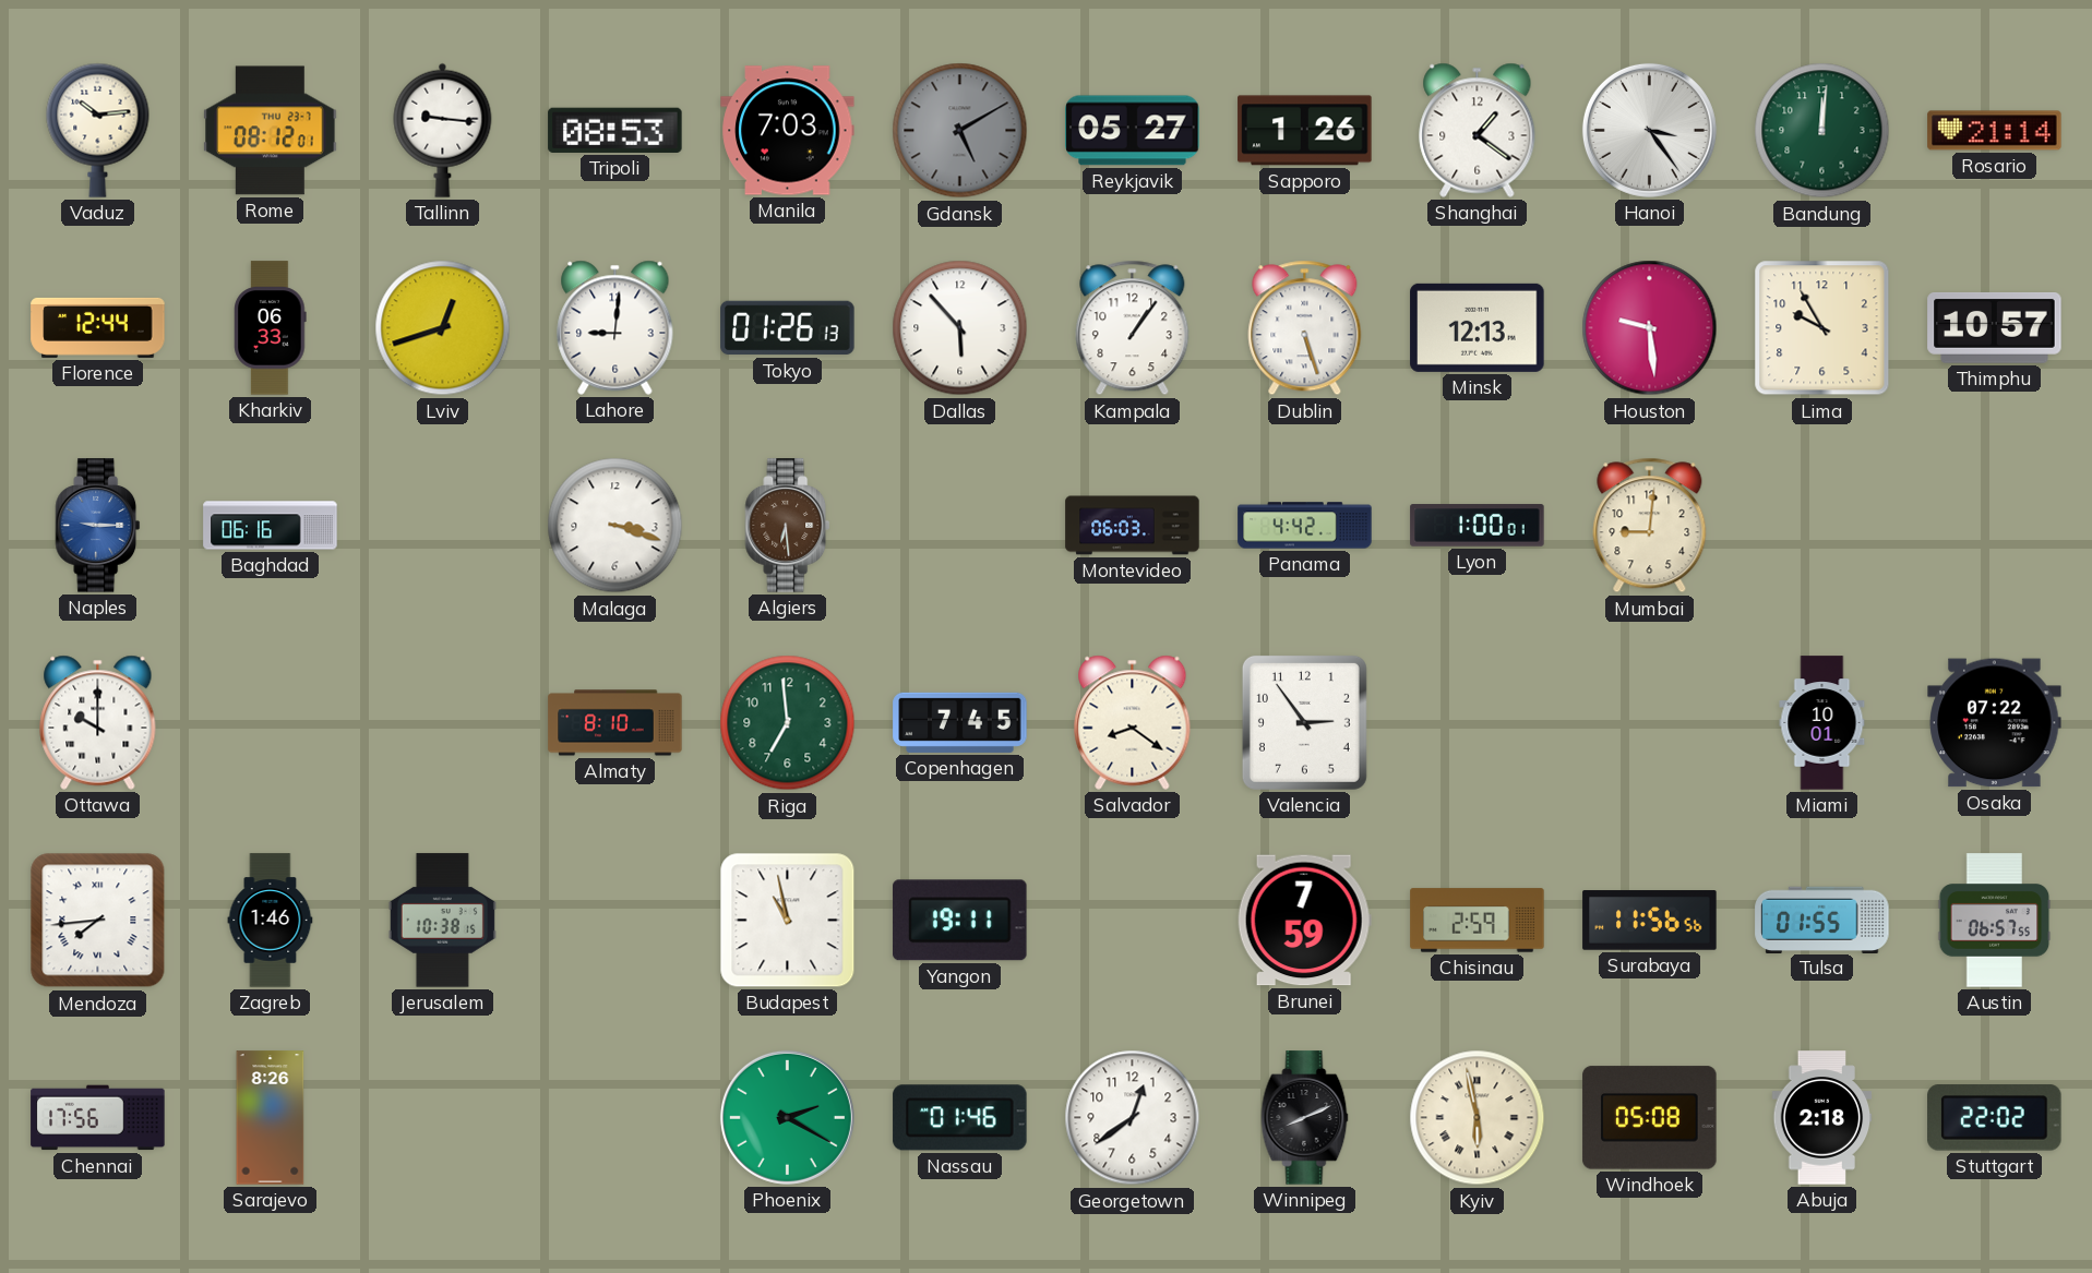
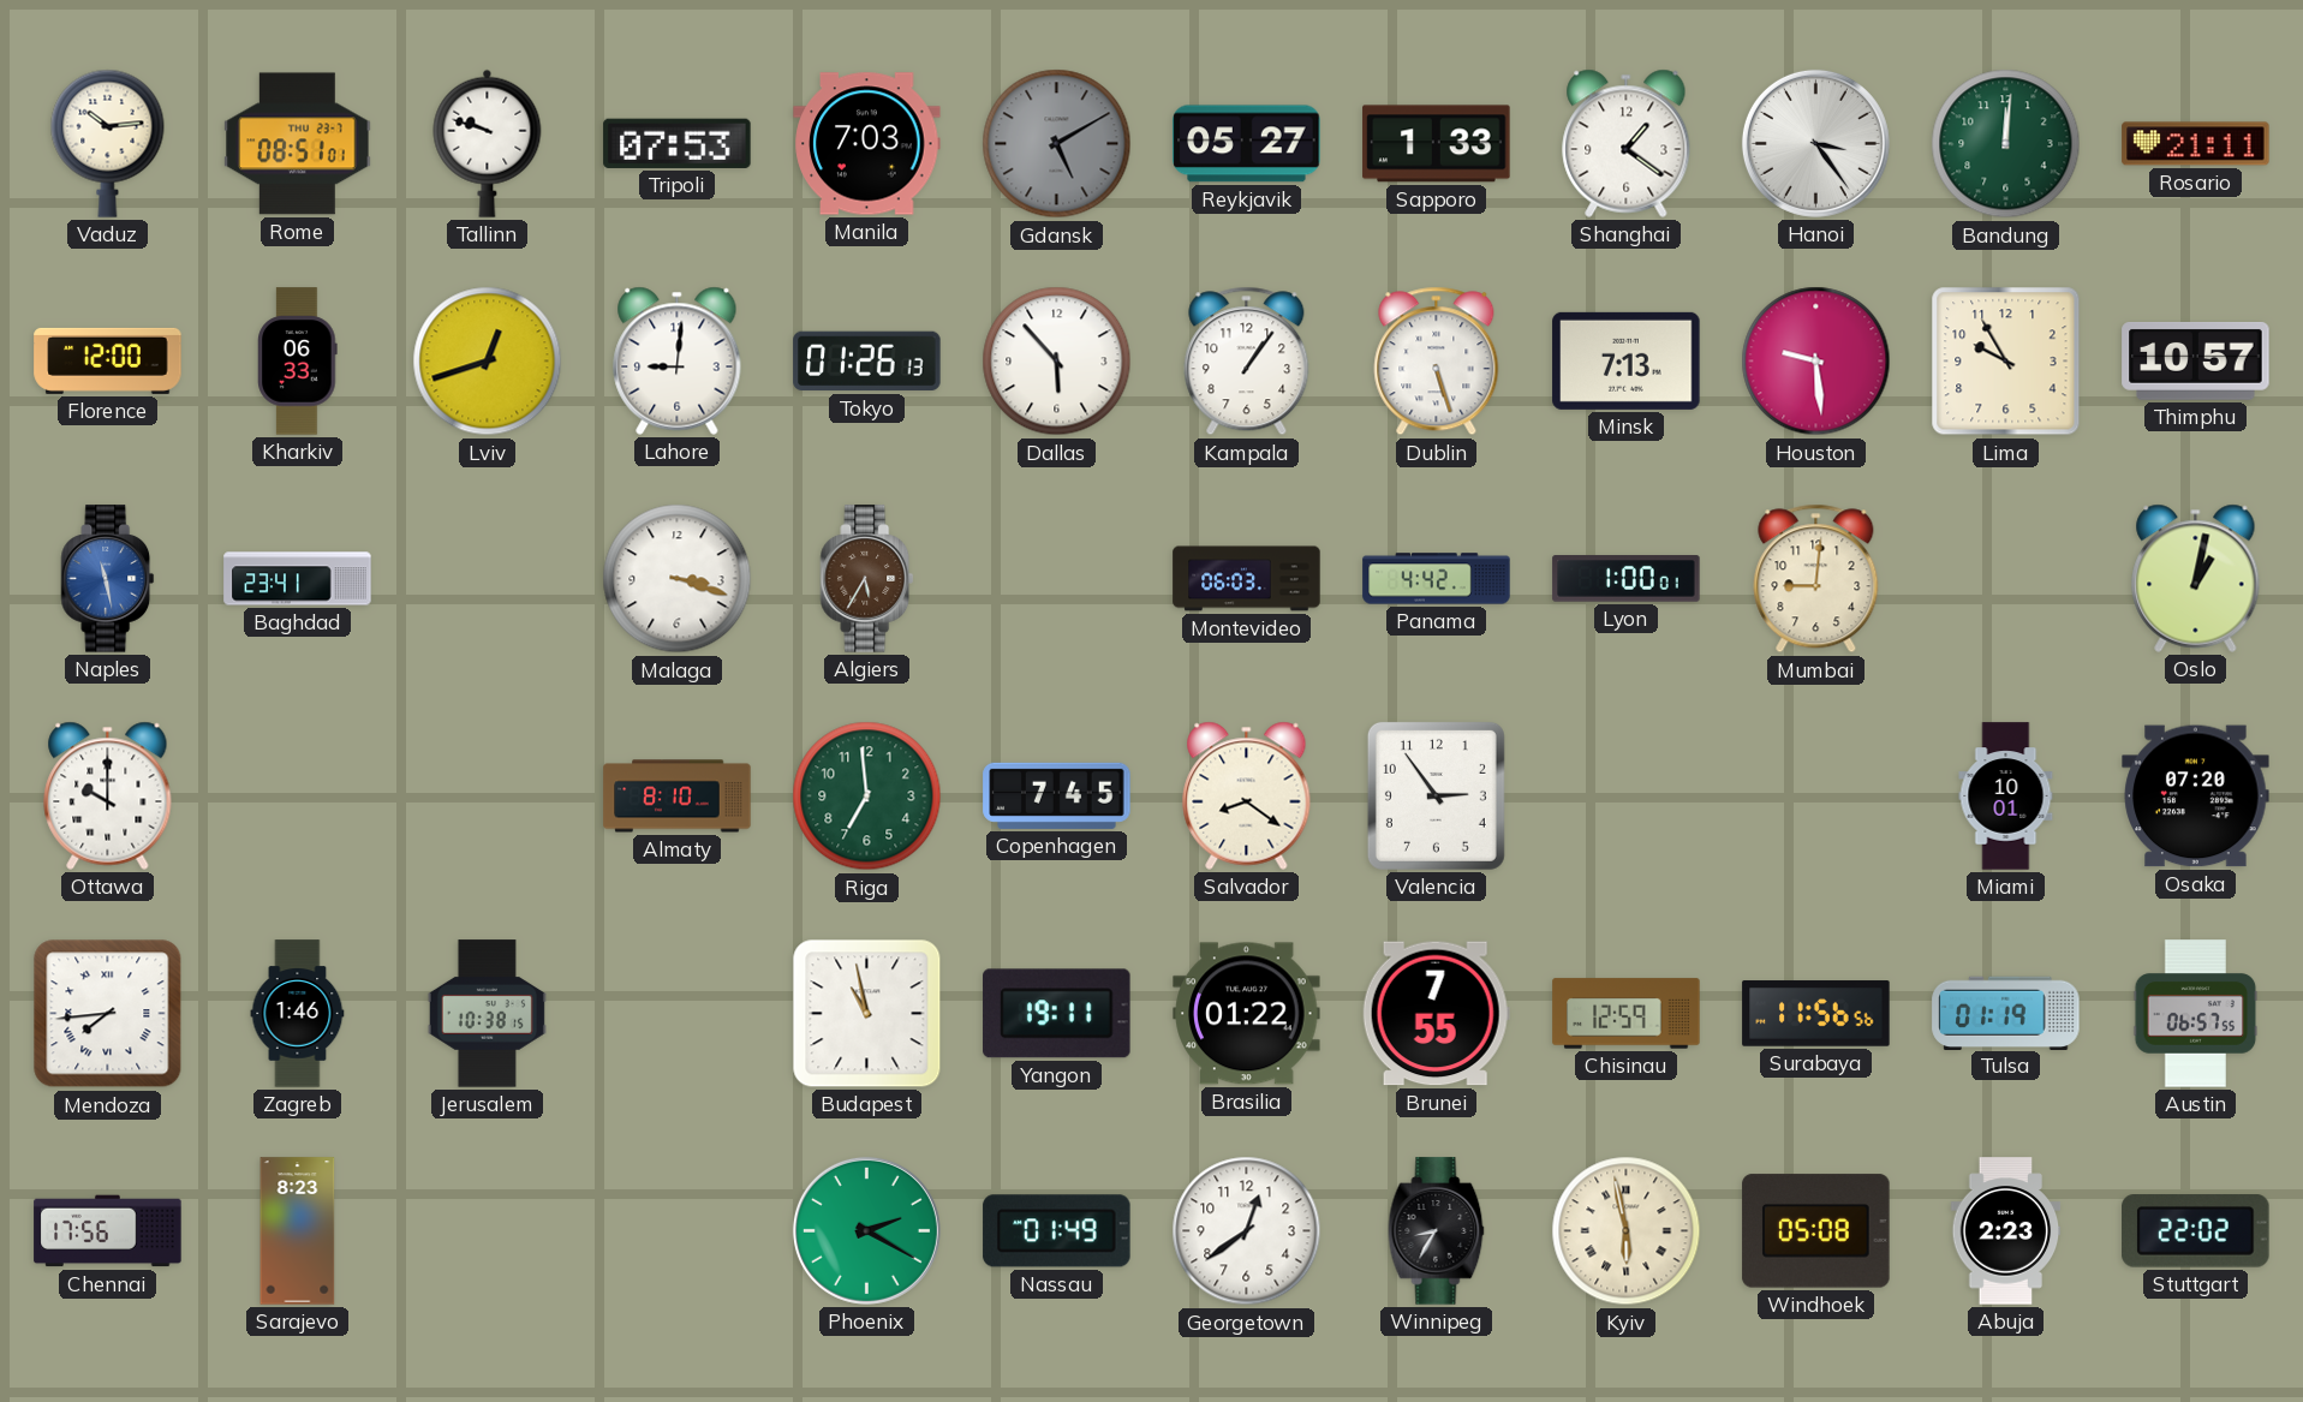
Rome: 08:12 -> 08:51
Tallinn: 9:16 -> 9:48
Tripoli: 08:53 -> 07:53
Sapporo: 1:26 -> 1:33
Rosario: 21:14 -> 21:11
Florence: 12:44 -> 12:00
Minsk: 12:13 -> 7:13
Naples: 9:15 -> 11:28
Baghdad: 06:16 -> 23:41
Algiers: 6:29 -> 5:35
Oslo: none -> 1:02
Osaka: 07:22 -> 07:20
Brasilia: none -> 01:22
Brunei: 7:59 -> 7:55
Chisinau: 2:59 -> 12:59
Tulsa: 01:55 -> 01:19
Sarajevo: 8:26 -> 8:23
Nassau: 01:46 -> 01:49
Winnipeg: 8:11 -> 8:35
Abuja: 2:18 -> 2:23
